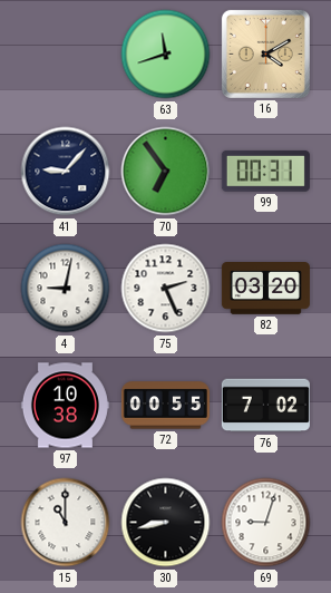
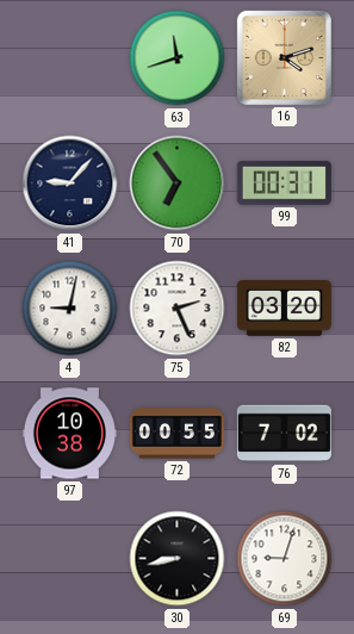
16: 4:10 -> 4:12
15: 11:00 -> none
